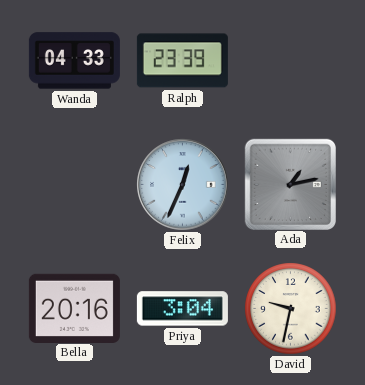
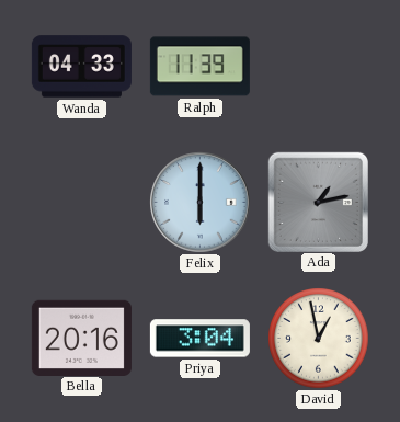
Ralph: 23:39 -> 11:39
Felix: 12:34 -> 6:00
David: 9:32 -> 12:58
